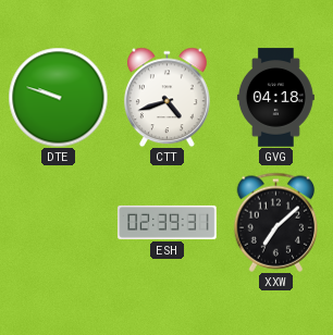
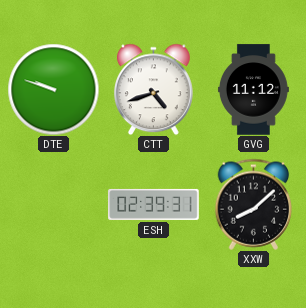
GVG: 04:18 -> 11:12
XXW: 7:08 -> 8:08
